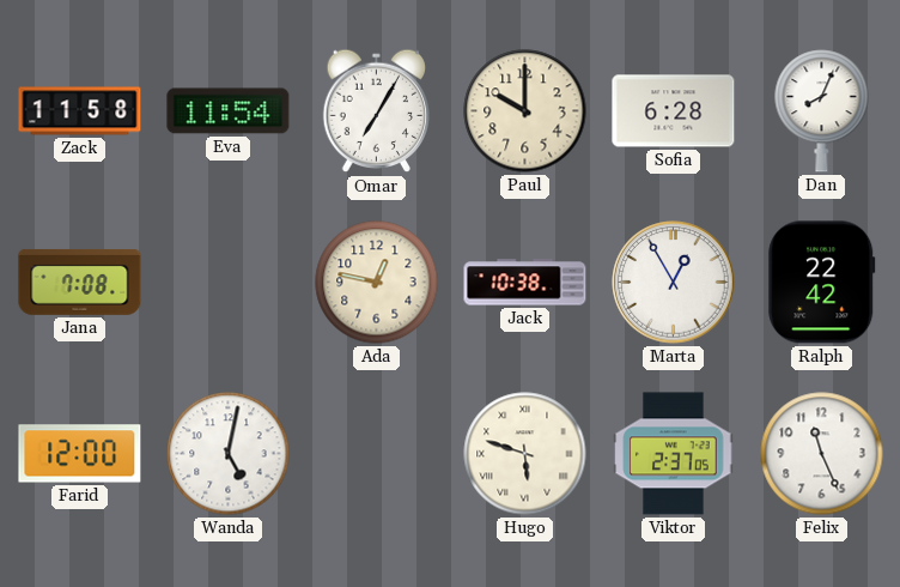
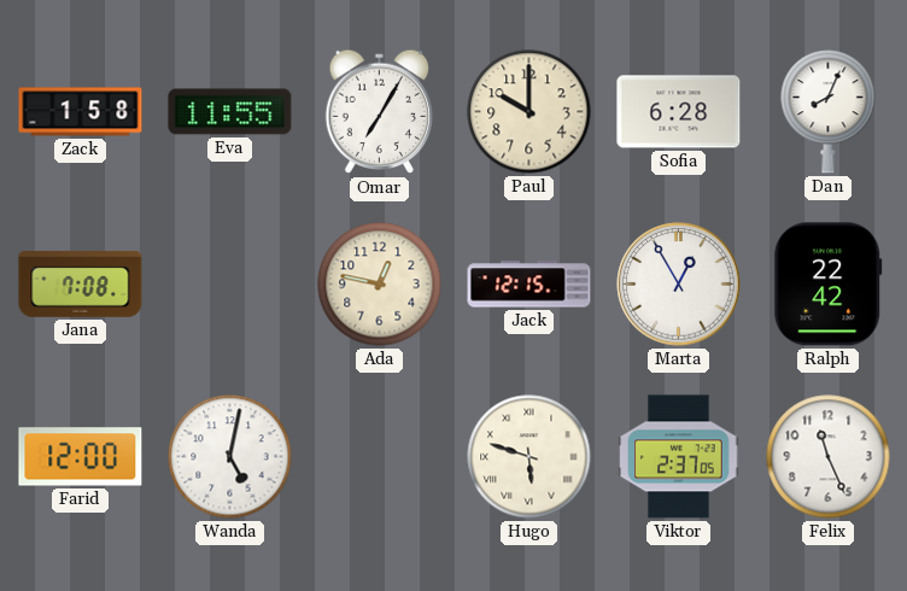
Zack: 11:58 -> 1:58
Eva: 11:54 -> 11:55
Jack: 10:38 -> 12:15
